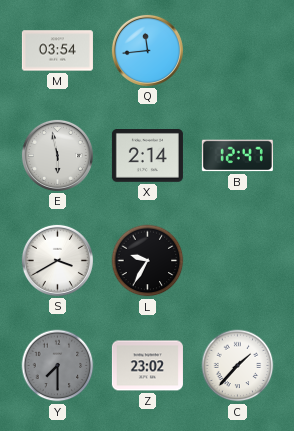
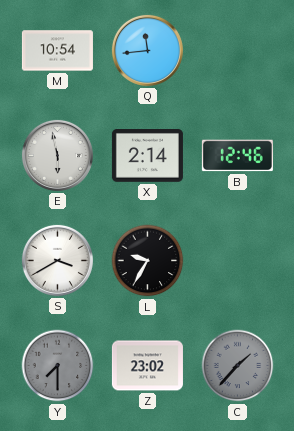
M: 03:54 -> 10:54
B: 12:47 -> 12:46
C dial: white -> grey
